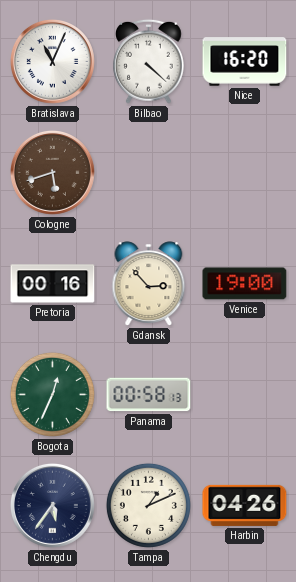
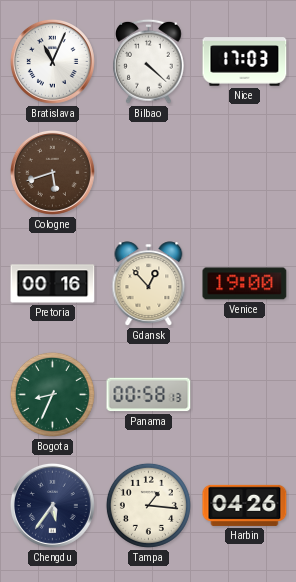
Nice: 16:20 -> 17:03
Gdansk: 2:53 -> 12:53
Bogota: 12:34 -> 8:34
Tampa: 1:11 -> 1:16
